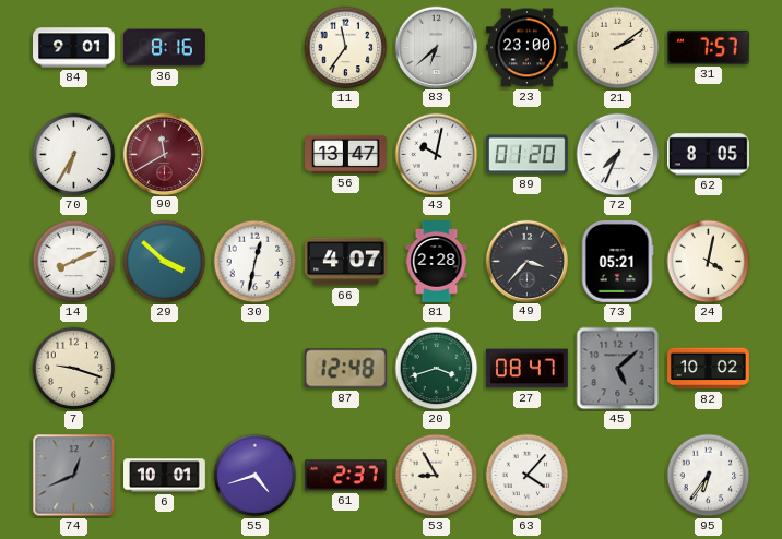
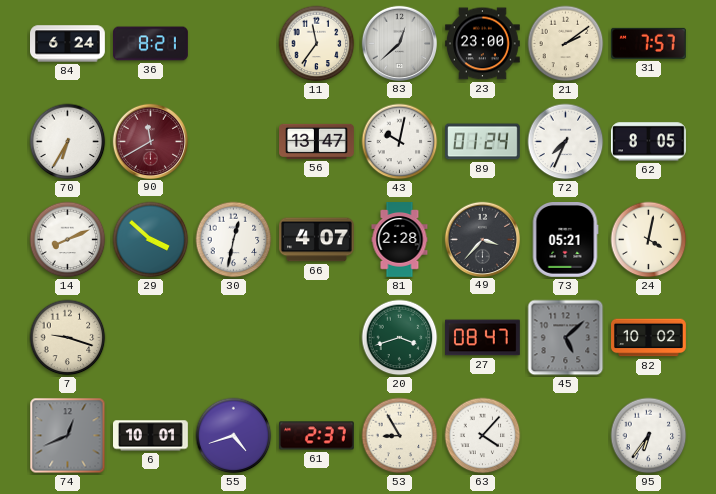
84: 9:01 -> 6:24
36: 8:16 -> 8:21
83: 6:38 -> 12:38
89: 01:20 -> 01:24
87: 12:48 -> none
